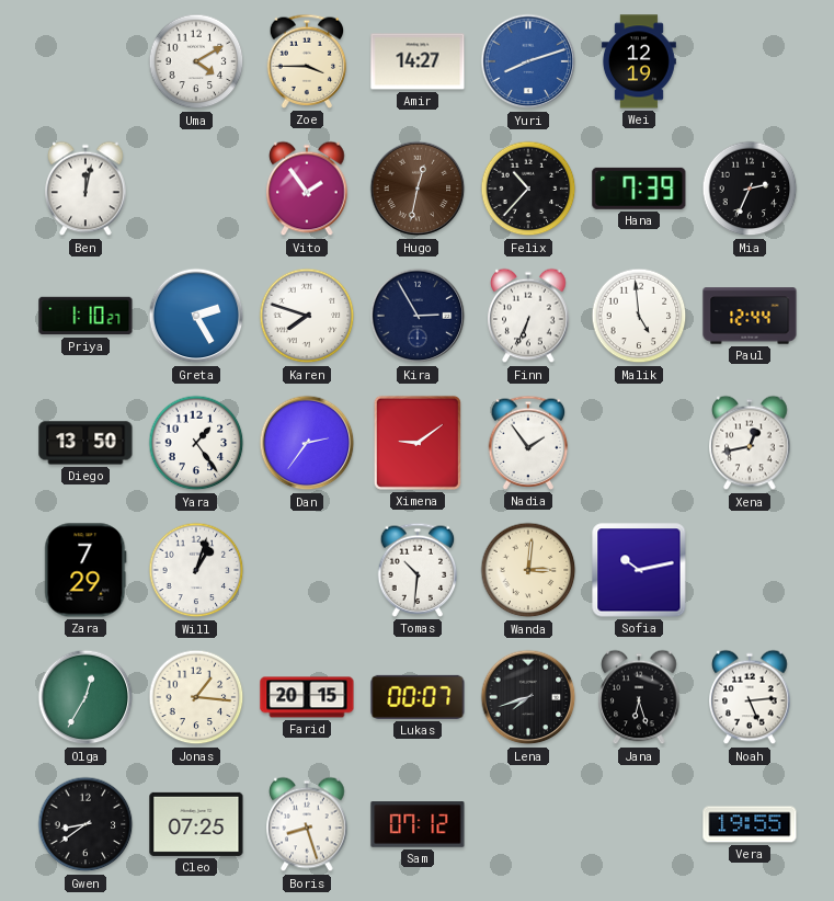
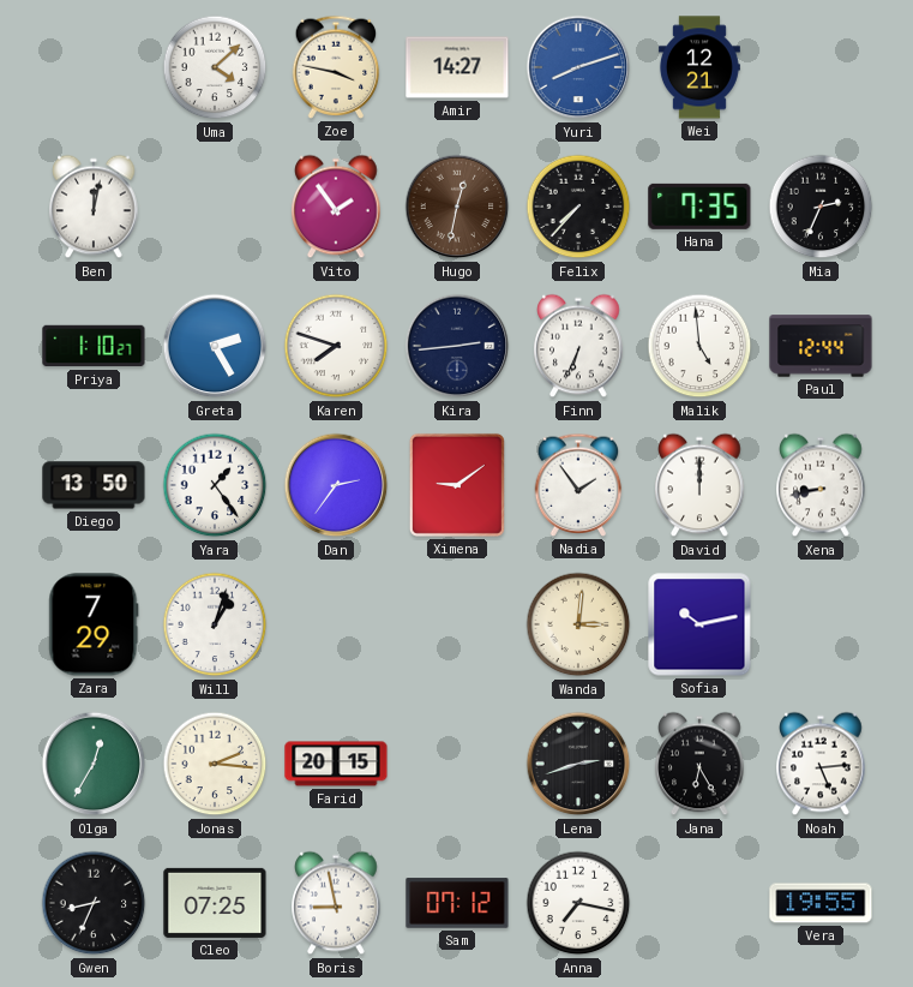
Uma: 4:10 -> 4:08
Zoe: 3:45 -> 3:47
Wei: 12:19 -> 12:21
Felix: 10:37 -> 7:37
Hana: 7:39 -> 7:35
Kira: 2:55 -> 2:44
David: none -> 12:00
Xena: 12:43 -> 8:43
Tomas: 10:31 -> none
Jonas: 1:16 -> 2:16
Lukas: 00:07 -> none
Lena: 7:42 -> 2:42
Jana: 6:27 -> 6:25
Gwen: 8:39 -> 8:34
Boris: 8:27 -> 8:58
Anna: none -> 7:17
